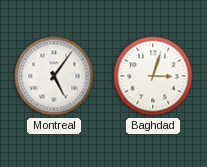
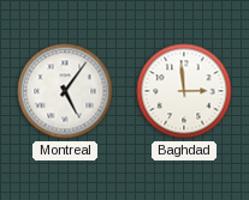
Baghdad: 3:03 -> 2:59
